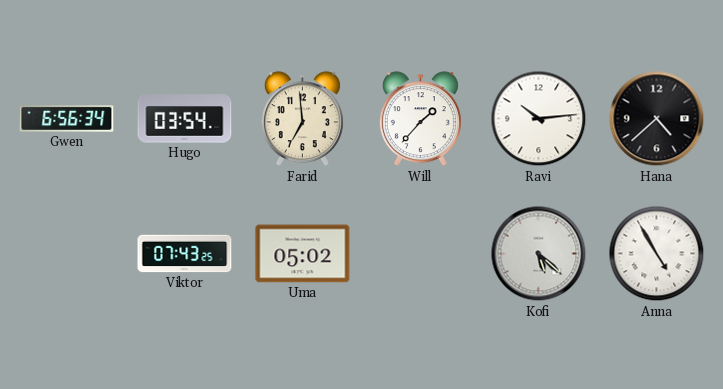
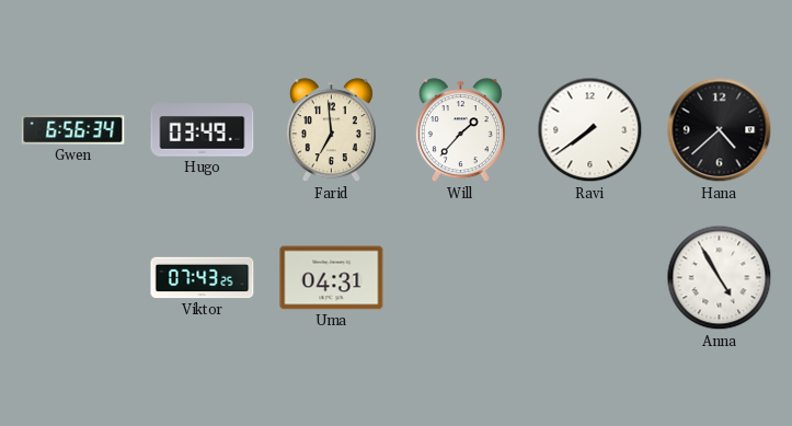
Hugo: 03:54 -> 03:49
Ravi: 10:14 -> 7:39
Uma: 05:02 -> 04:31
Kofi: 5:22 -> none
